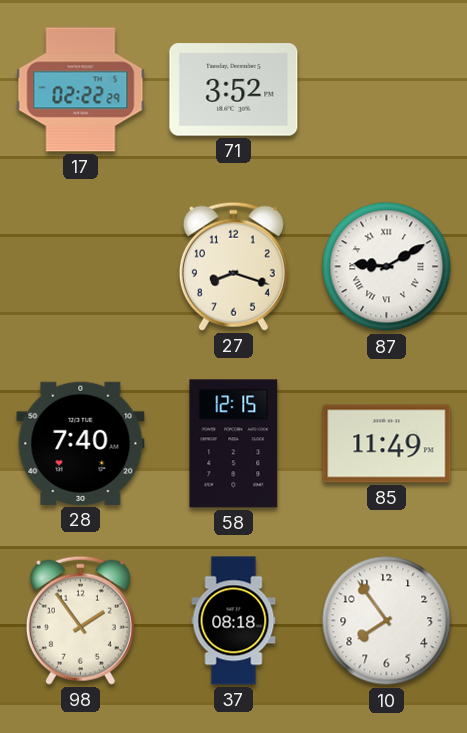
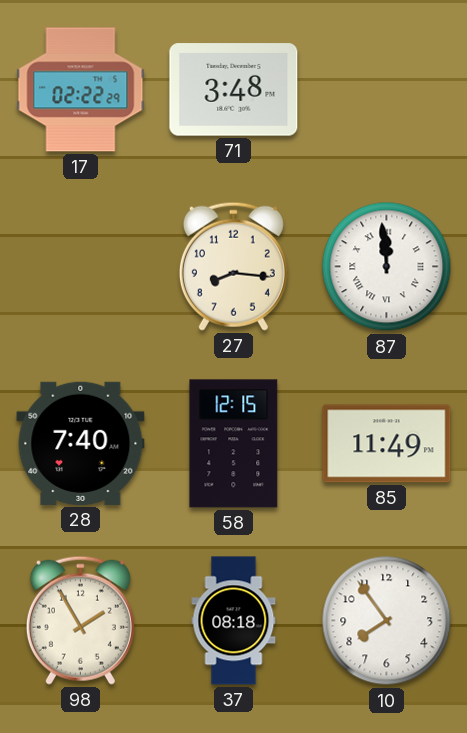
71: 3:52 -> 3:48
27: 8:18 -> 8:16
87: 9:10 -> 11:59
98: 1:54 -> 1:55
